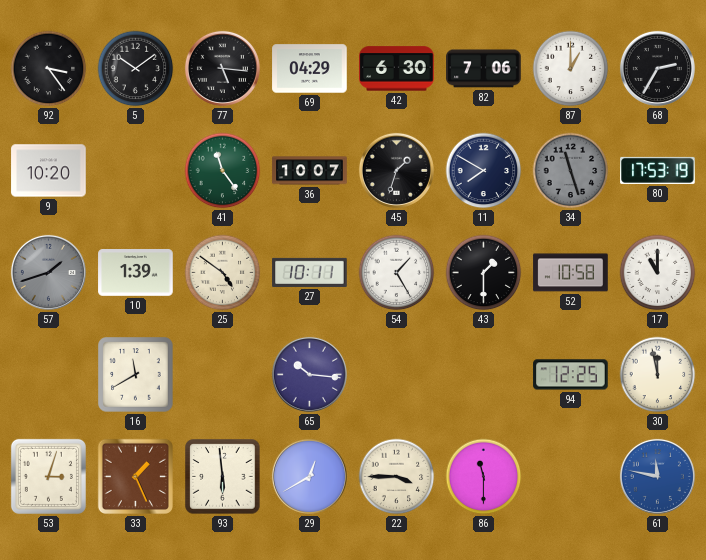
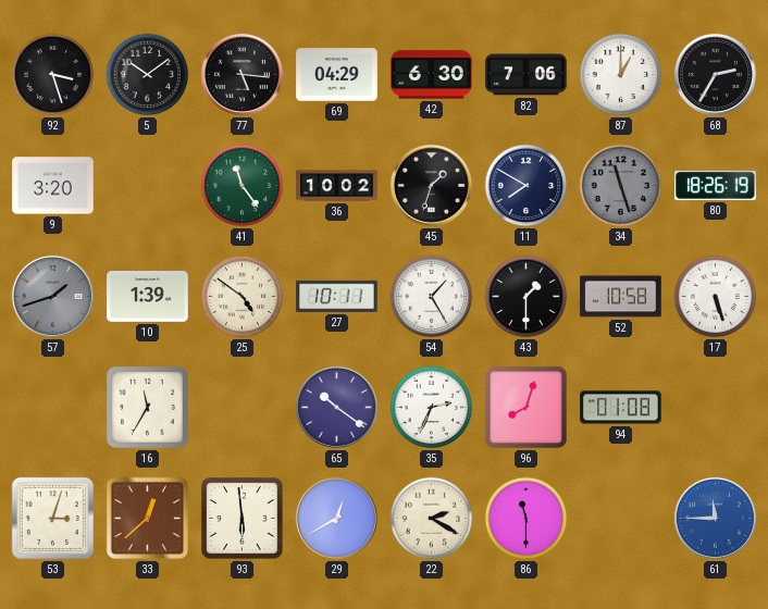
92: 3:24 -> 3:27
9: 10:20 -> 3:20
36: 10:07 -> 10:02
80: 17:53 -> 18:26
17: 11:00 -> 5:27
16: 11:40 -> 11:35
65: 10:16 -> 10:21
35: none -> 2:34
96: none -> 8:03
94: 12:25 -> 01:08
30: 11:58 -> none
33: 1:26 -> 12:38
22: 3:45 -> 2:20
61: 11:47 -> 11:45
